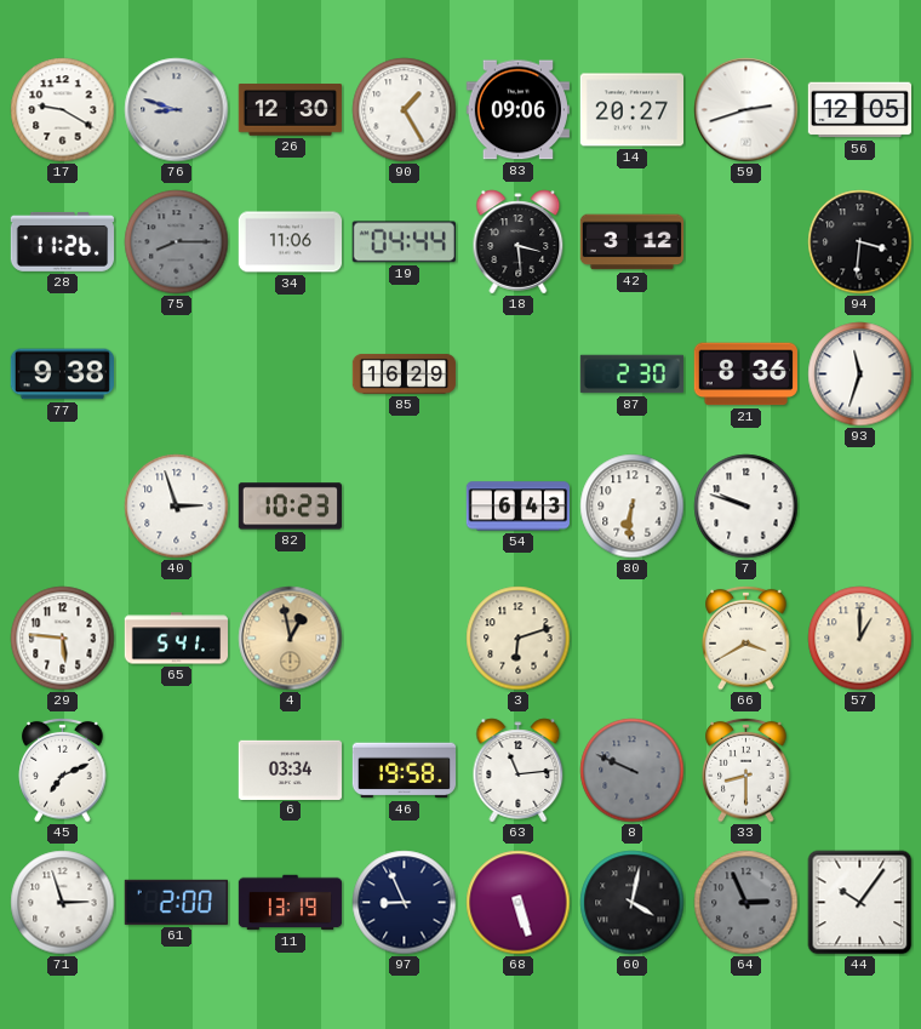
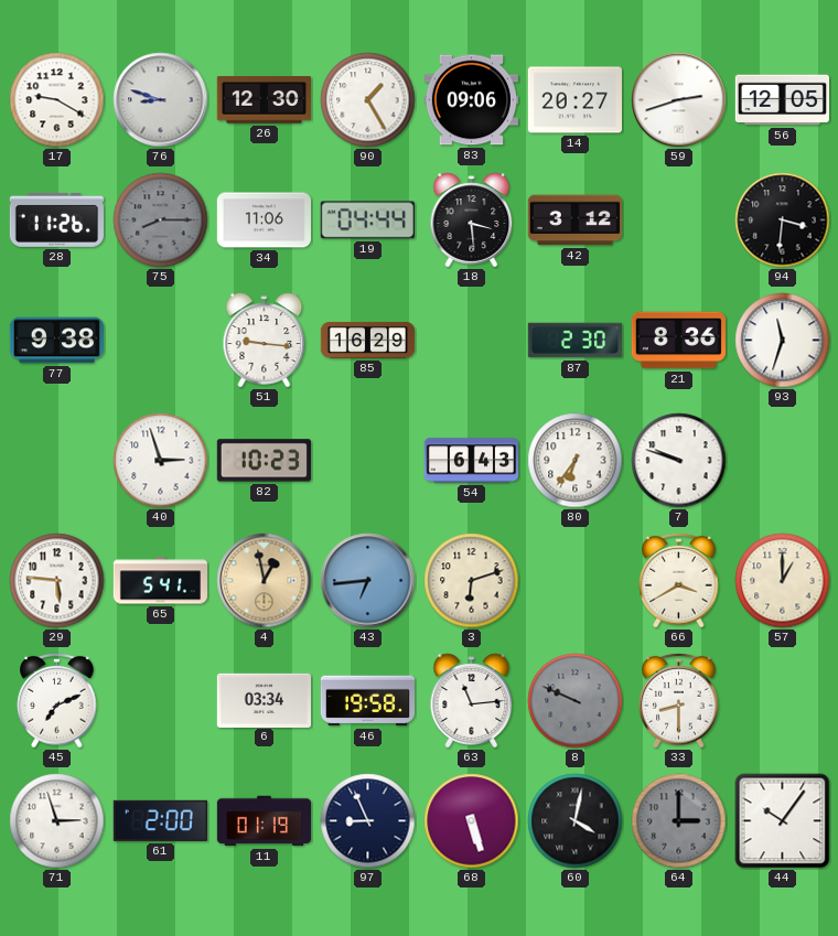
51: none -> 9:16
80: 6:31 -> 6:36
43: none -> 6:44
11: 13:19 -> 01:19
64: 2:56 -> 3:00
